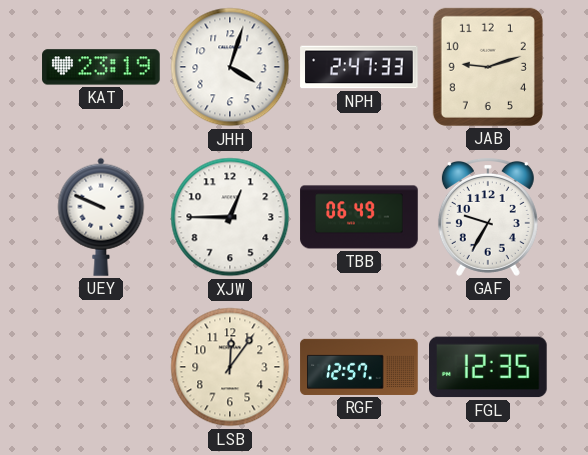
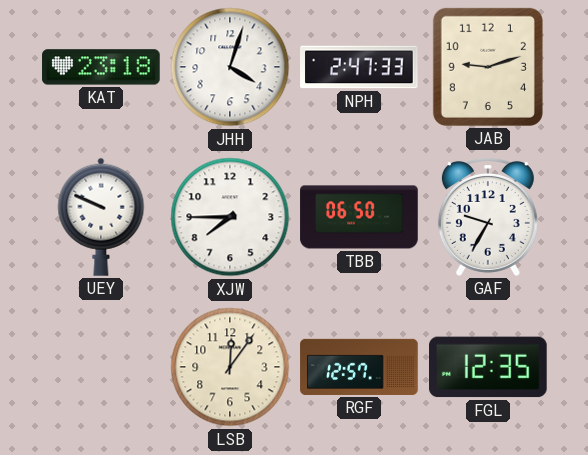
KAT: 23:19 -> 23:18
XJW: 12:45 -> 7:45
TBB: 06:49 -> 06:50
